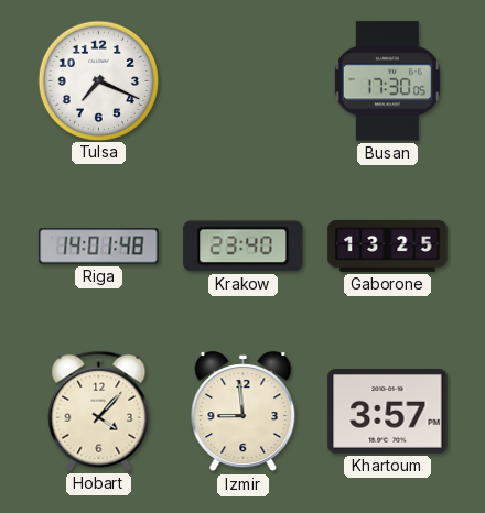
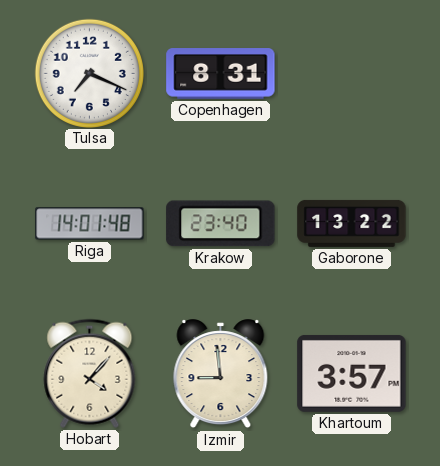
Copenhagen: none -> 8:31
Busan: 17:30 -> none
Gaborone: 13:25 -> 13:22
